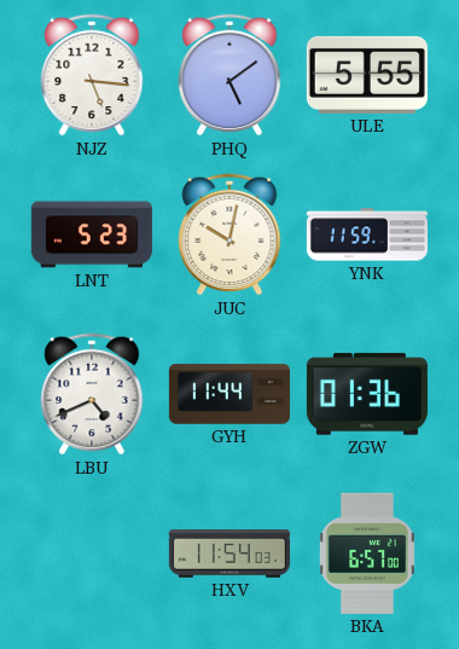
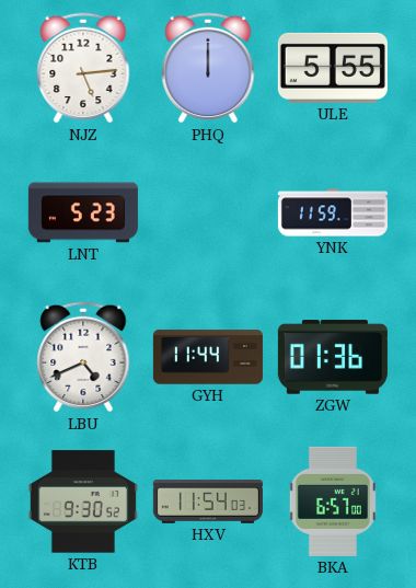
NJZ: 5:16 -> 5:14
PHQ: 5:09 -> 12:00
JUC: 10:02 -> none
KTB: none -> 9:30
